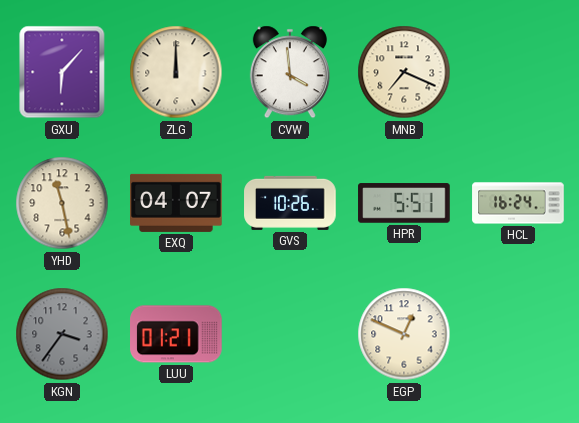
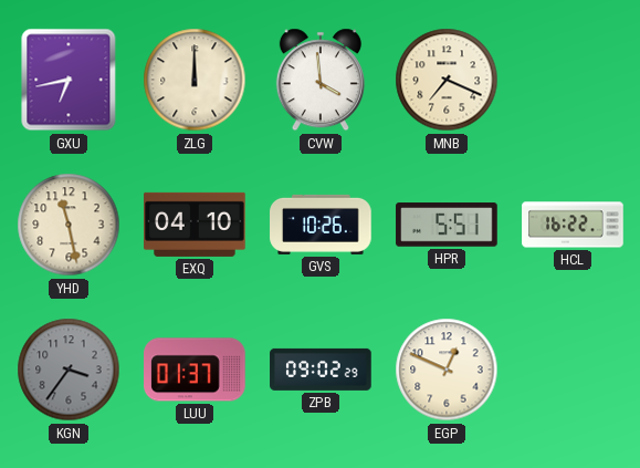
GXU: 6:07 -> 6:43
EXQ: 04:07 -> 04:10
HCL: 16:24 -> 16:22
LUU: 01:21 -> 01:37
ZPB: none -> 09:02
